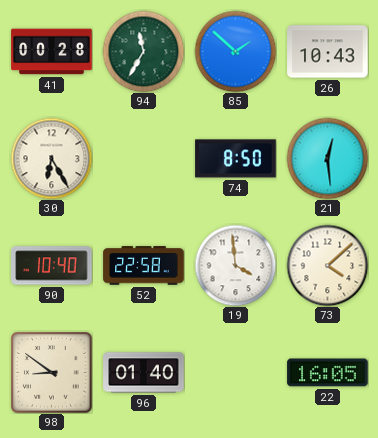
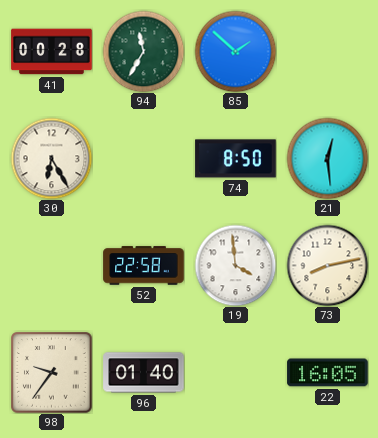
26: 10:43 -> none
90: 10:40 -> none
73: 4:08 -> 8:13
98: 8:51 -> 9:36
